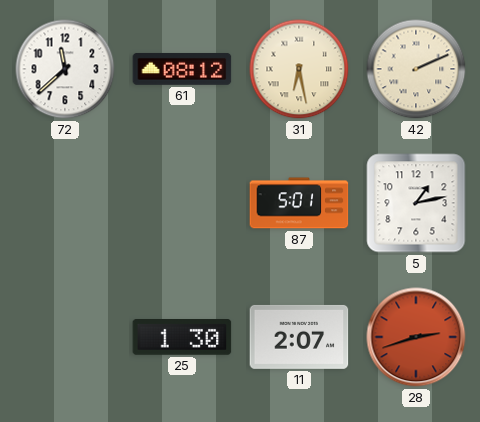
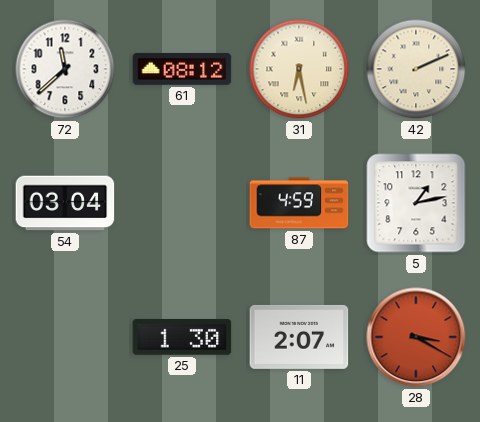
54: none -> 03:04
87: 5:01 -> 4:59
28: 2:42 -> 3:20
